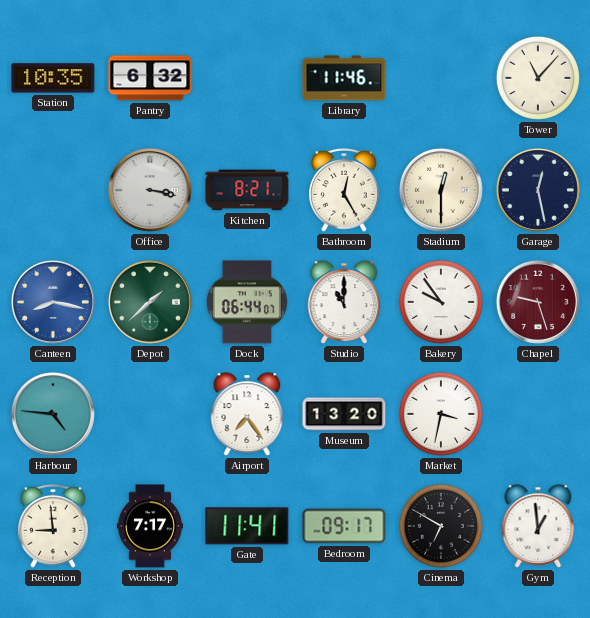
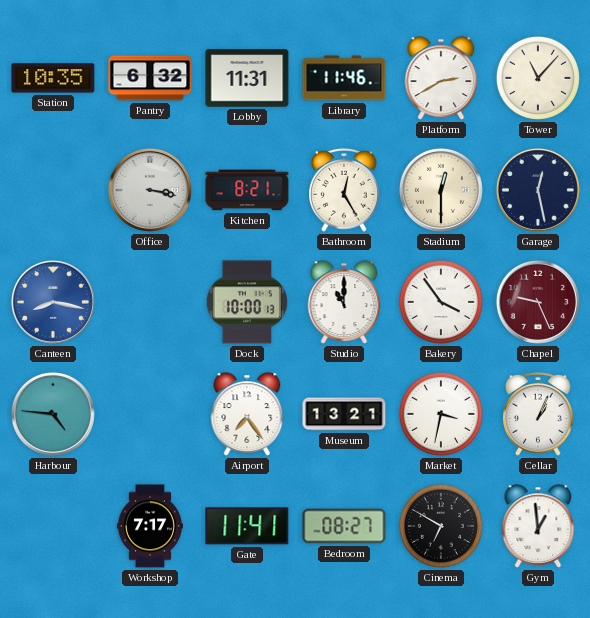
Lobby: none -> 11:31
Platform: none -> 2:40
Depot: 1:38 -> none
Dock: 06:44 -> 10:00
Bakery: 9:54 -> 3:54
Chapel: 9:27 -> 9:26
Museum: 13:20 -> 13:21
Cellar: none -> 1:04
Reception: 8:59 -> none
Bedroom: 09:17 -> 08:27
